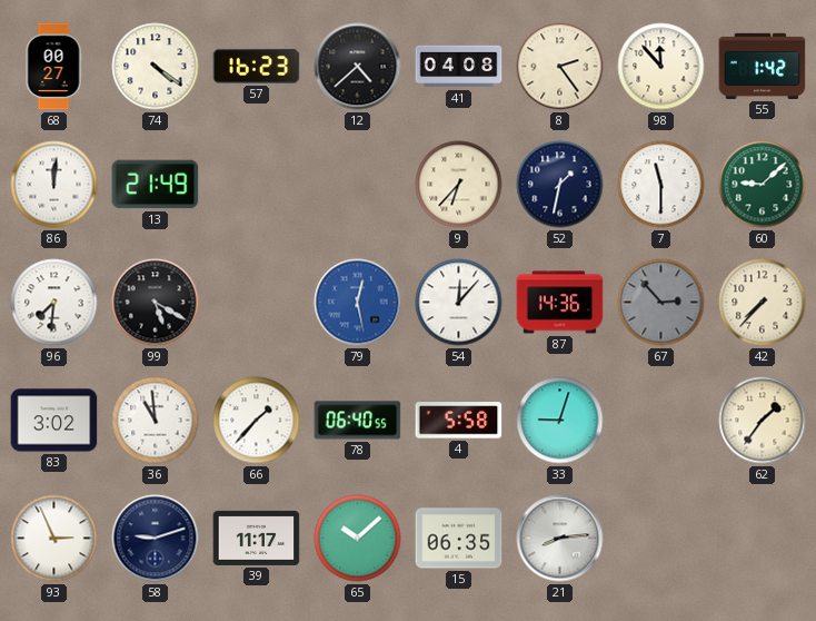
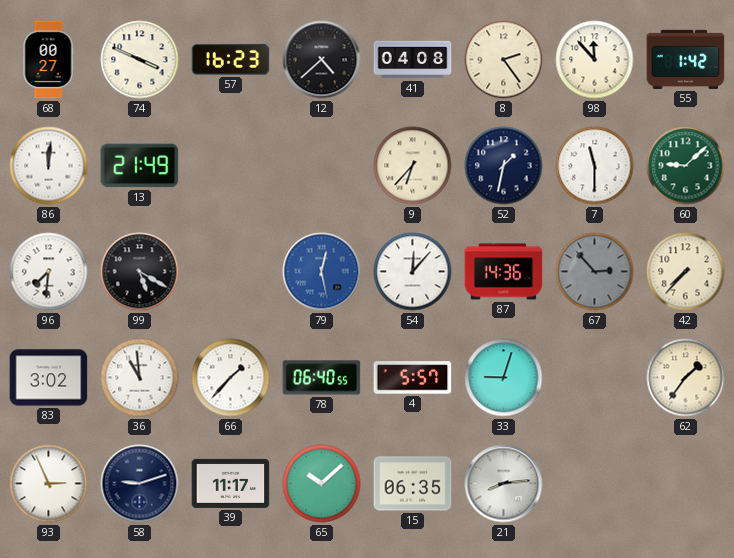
74: 4:21 -> 3:49
4: 5:58 -> 5:57
